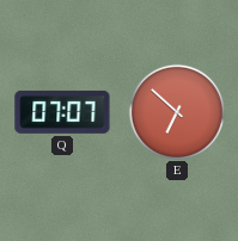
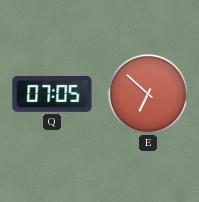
Q: 07:07 -> 07:05
